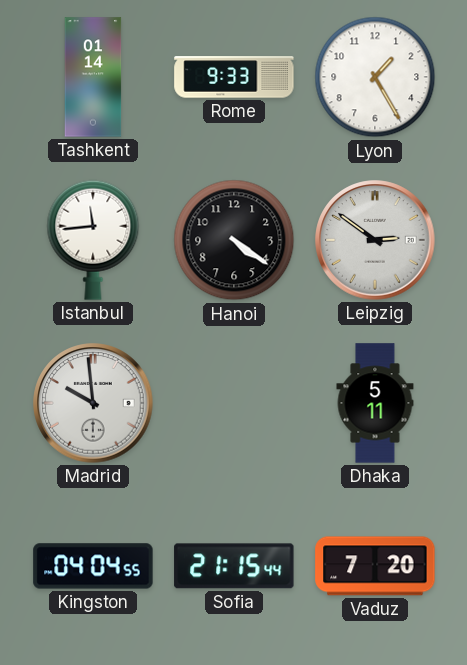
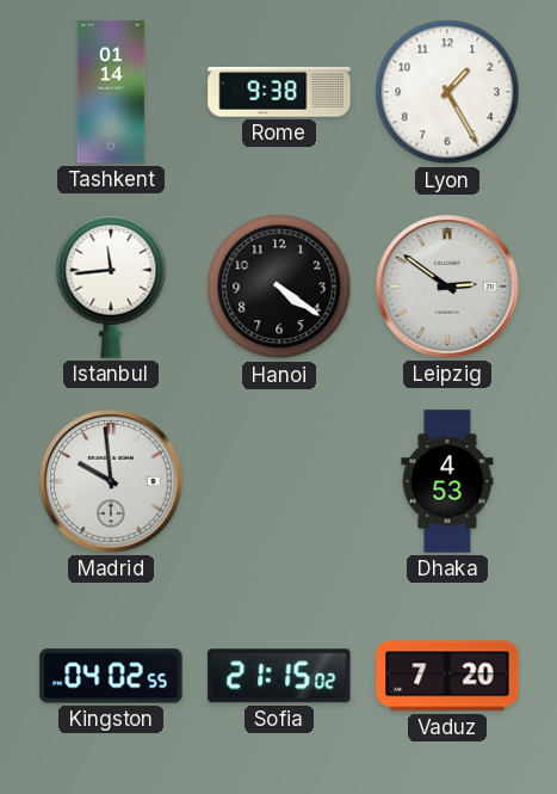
Rome: 9:33 -> 9:38
Dhaka: 5:11 -> 4:53
Kingston: 04:04 -> 04:02
Sofia: 21:15:44 -> 21:15:02
